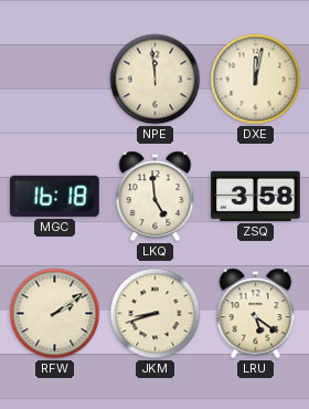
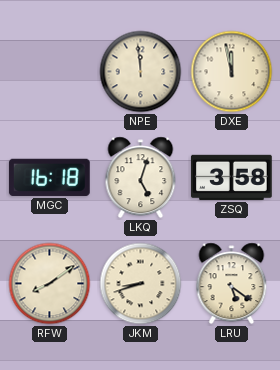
DXE: 12:02 -> 11:58
LKQ: 4:59 -> 5:03
RFW: 2:09 -> 8:09
